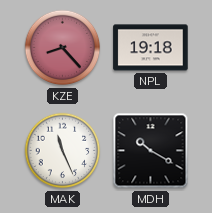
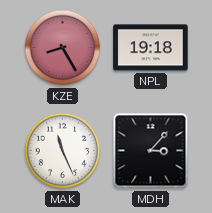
KZE: 8:23 -> 8:25
MDH: 10:20 -> 3:07
